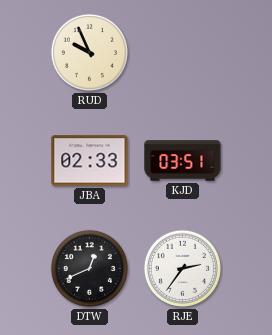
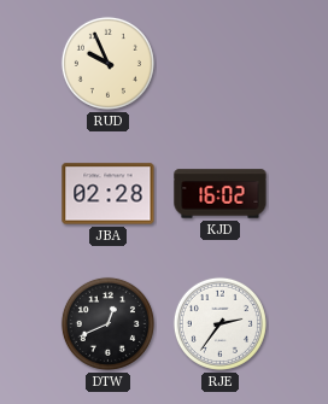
JBA: 02:33 -> 02:28
KJD: 03:51 -> 16:02
